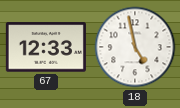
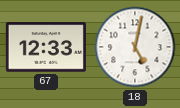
18: 4:58 -> 5:02
